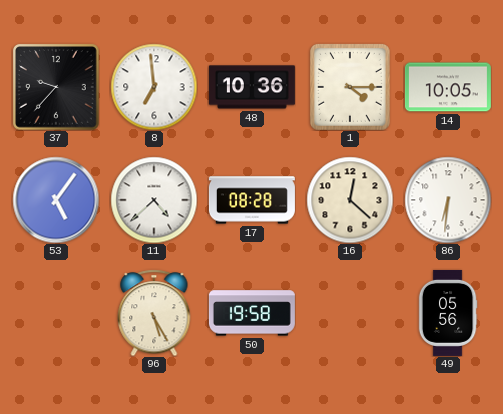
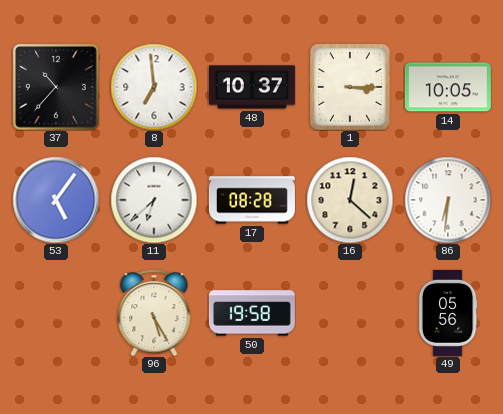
37: 9:37 -> 10:37
48: 10:36 -> 10:37
1: 4:15 -> 3:15
11: 4:38 -> 6:38
